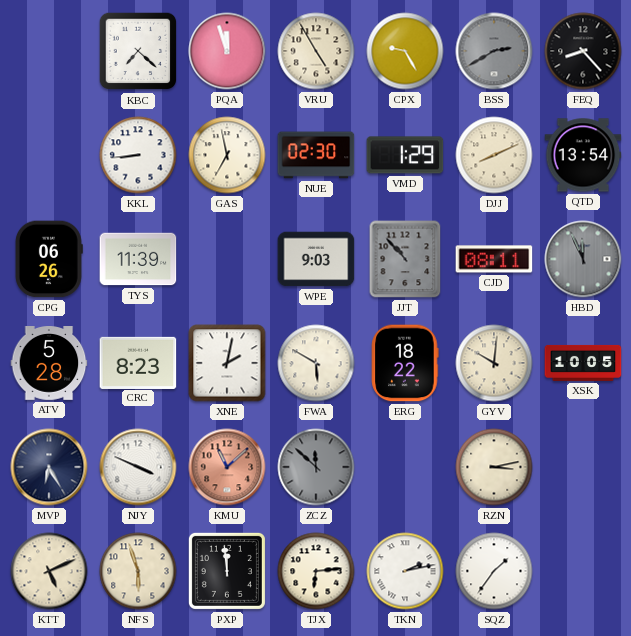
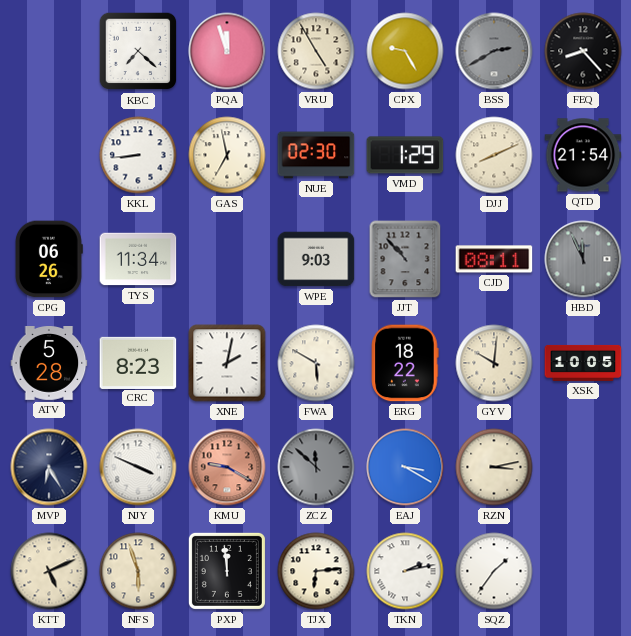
QTD: 13:54 -> 21:54
TYS: 11:39 -> 11:34
KMU: 11:08 -> 9:20
EAJ: none -> 3:20
